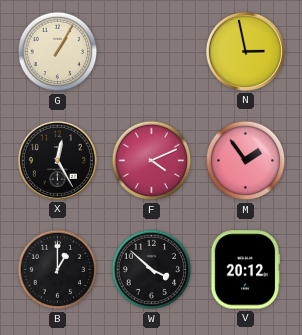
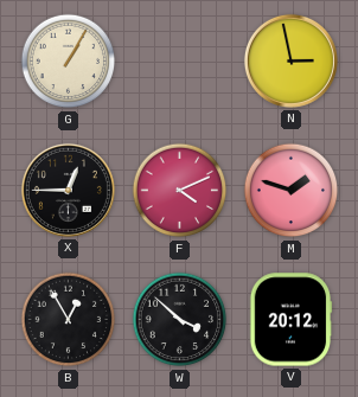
X: 12:25 -> 12:45
M: 1:54 -> 1:48
B: 1:00 -> 12:55
